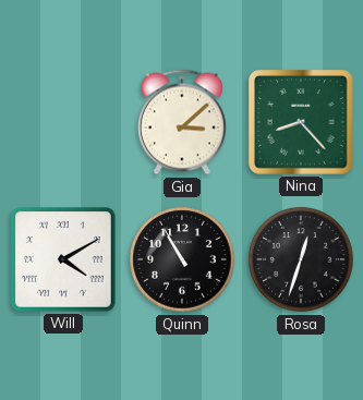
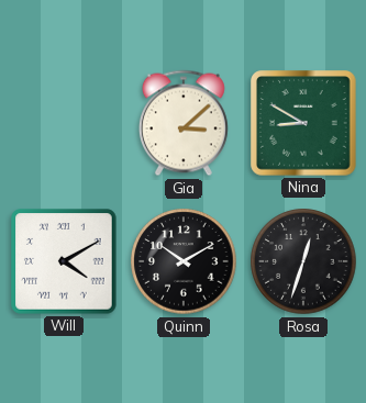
Nina: 8:23 -> 8:50
Quinn: 10:55 -> 10:10
